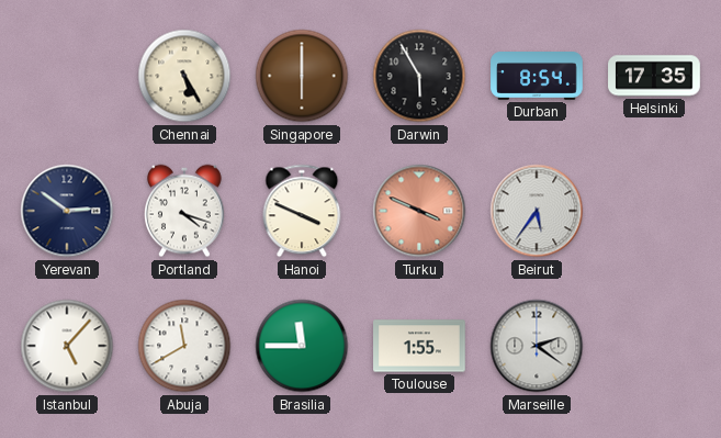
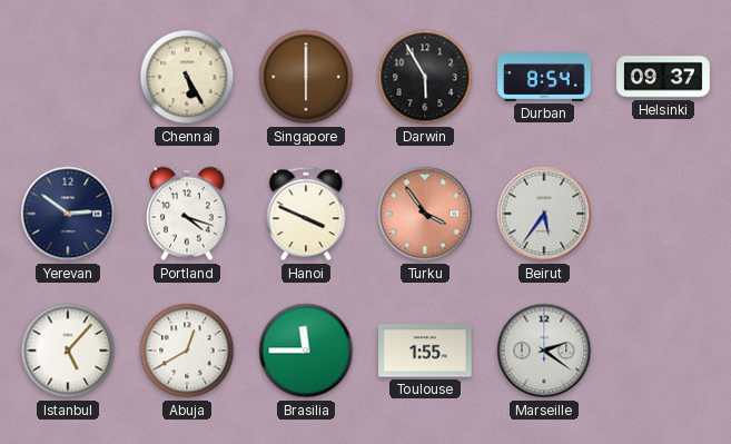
Helsinki: 17:35 -> 09:37
Turku: 3:49 -> 3:54
Abuja: 11:40 -> 12:40
